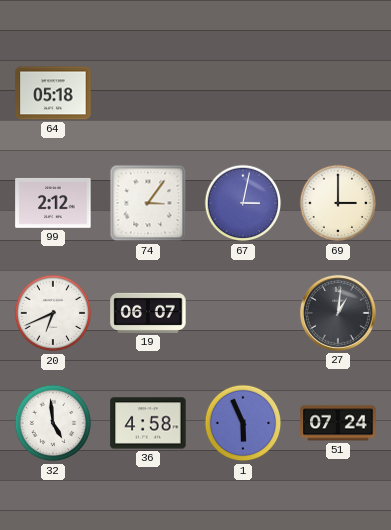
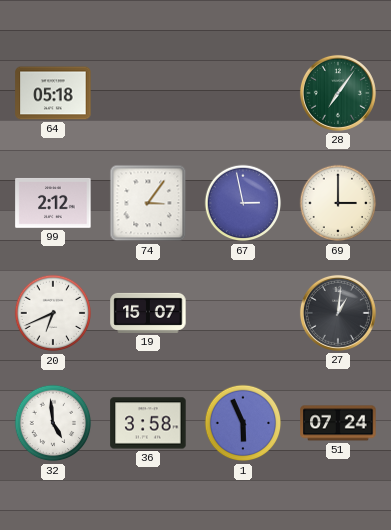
28: none -> 7:06
67: 3:02 -> 2:58
19: 06:07 -> 15:07
36: 4:58 -> 3:58
